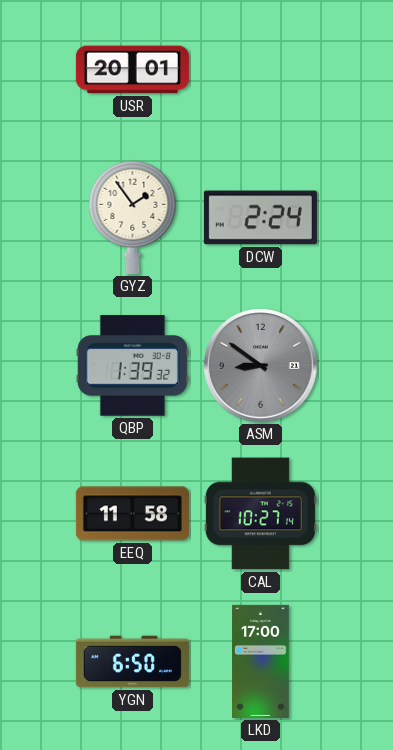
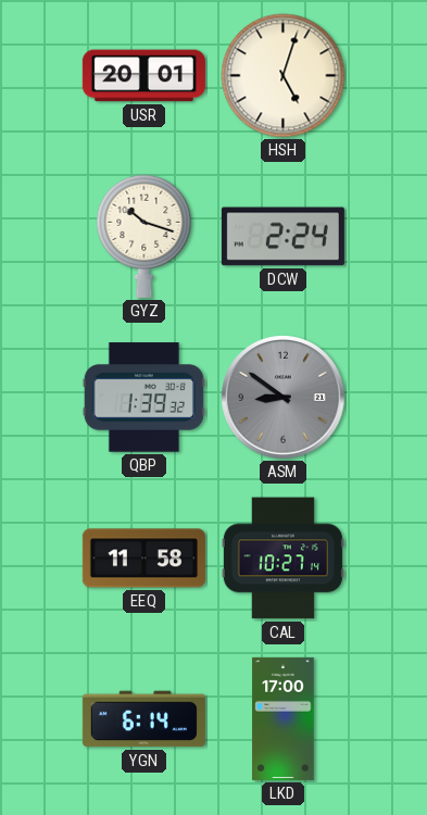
HSH: none -> 5:03
GYZ: 1:54 -> 10:18
YGN: 6:50 -> 6:14
